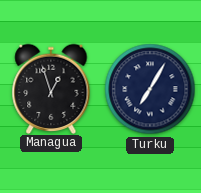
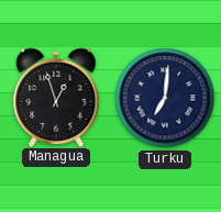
Turku: 7:05 -> 7:01
